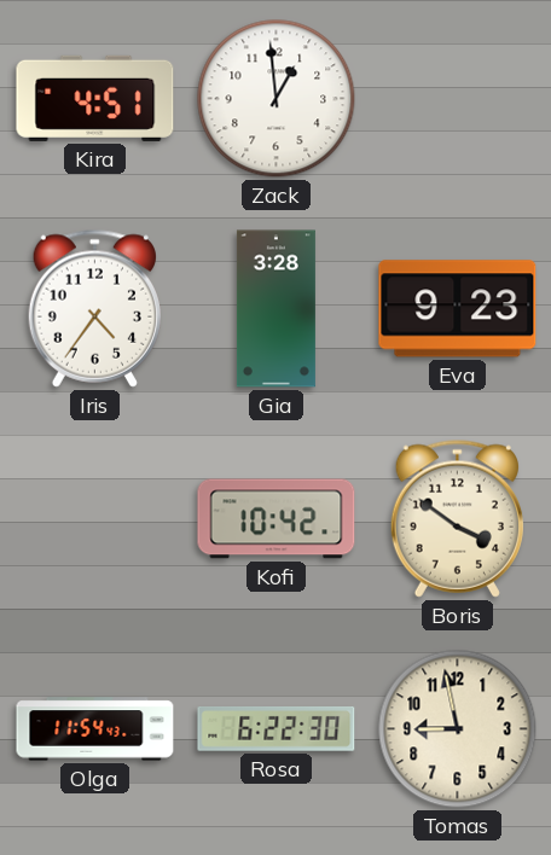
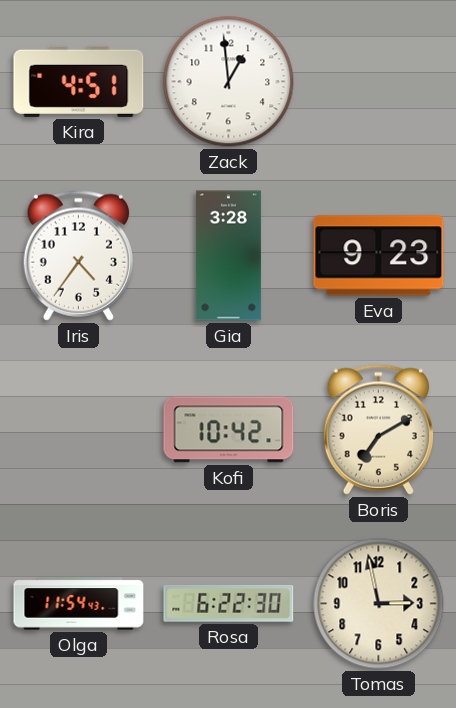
Boris: 3:51 -> 7:10
Tomas: 8:58 -> 2:58
